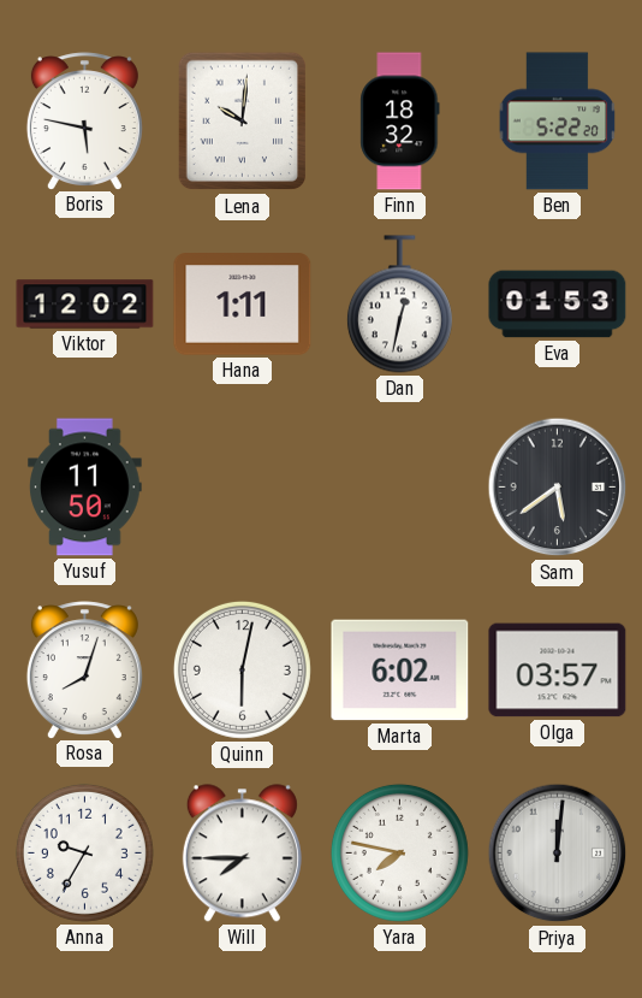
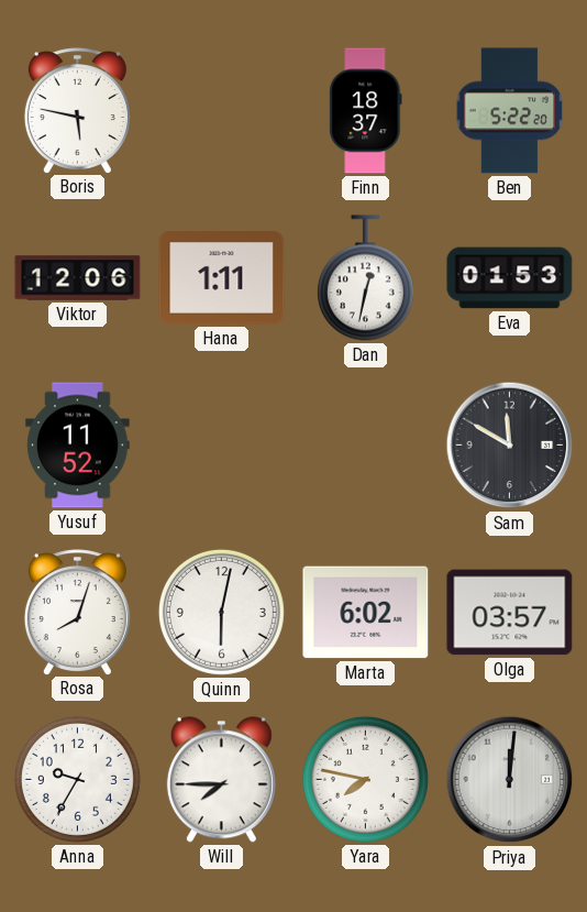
Lena: 10:01 -> none
Finn: 18:32 -> 18:37
Viktor: 12:02 -> 12:06
Yusuf: 11:50 -> 11:52
Sam: 5:39 -> 11:50
